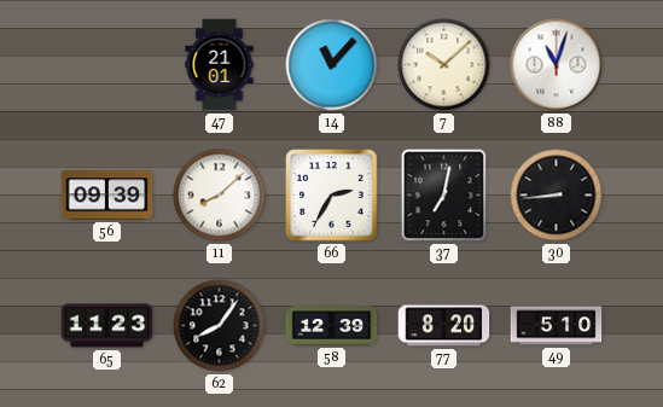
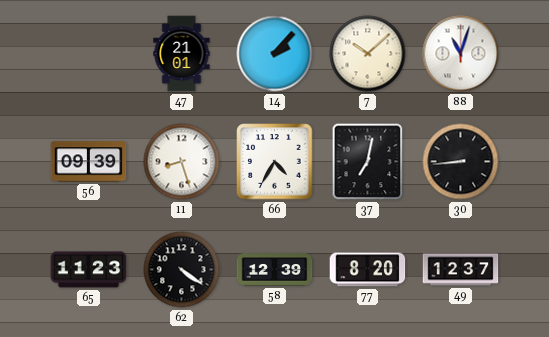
14: 11:07 -> 2:07
11: 8:08 -> 8:27
66: 2:35 -> 4:35
62: 8:06 -> 4:21
49: 5:10 -> 12:37
